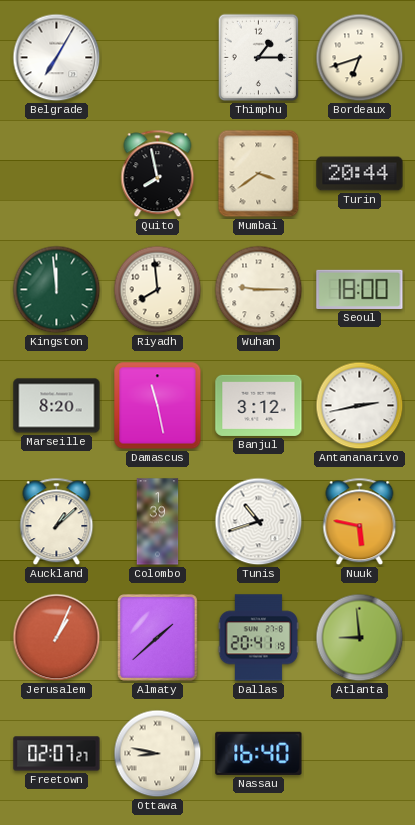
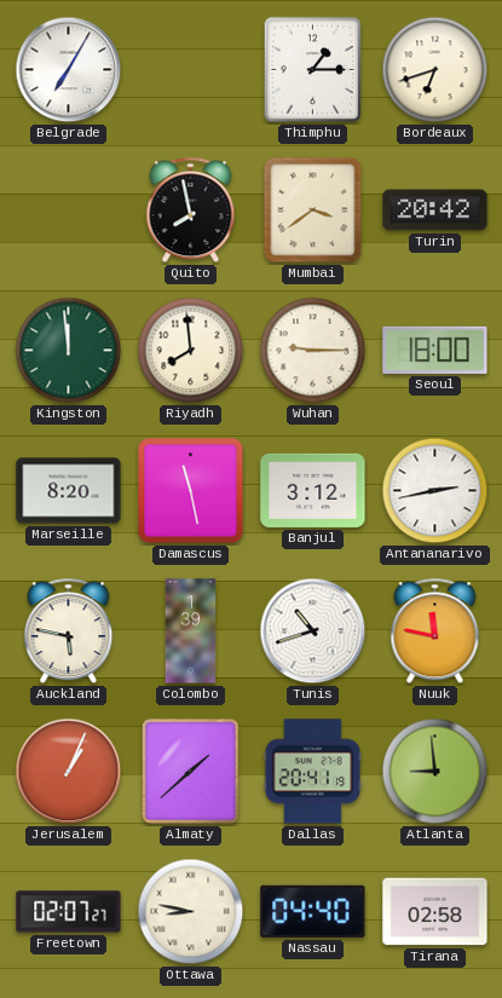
Turin: 20:44 -> 20:42
Auckland: 1:08 -> 5:47
Nuuk: 5:47 -> 11:47
Nassau: 16:40 -> 04:40
Tirana: none -> 02:58
